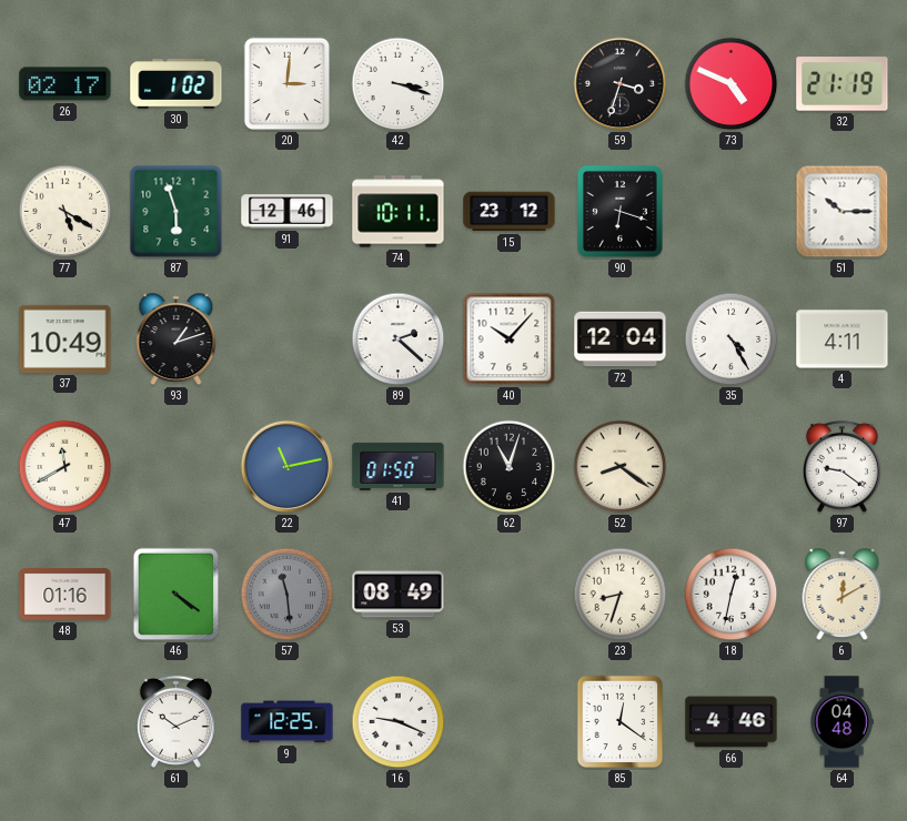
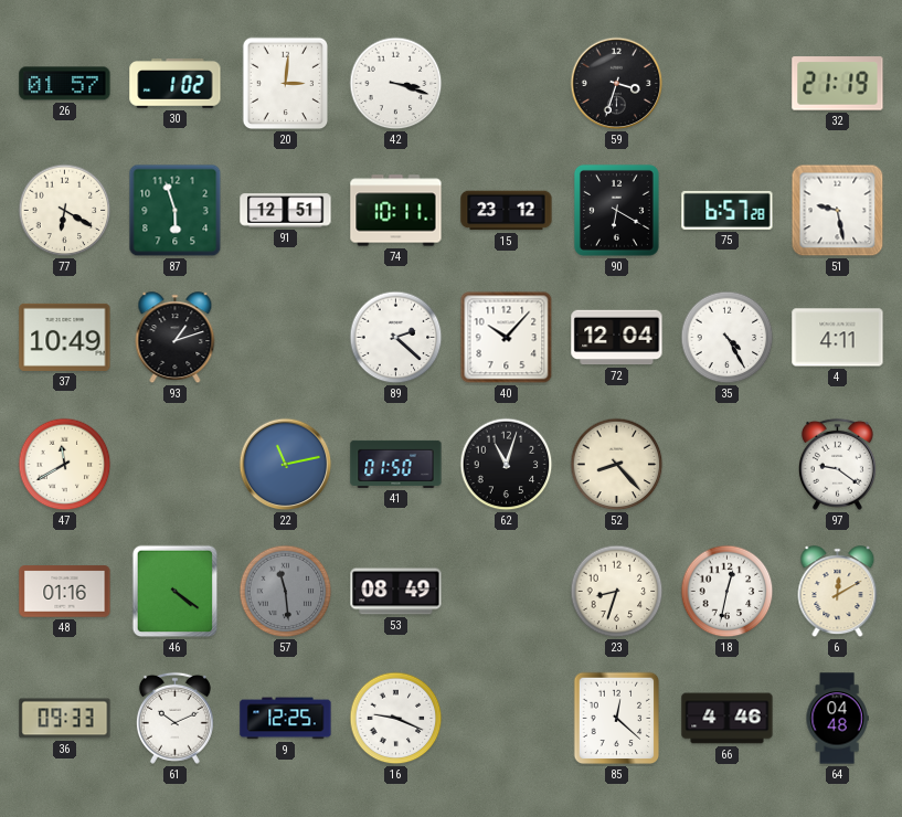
26: 02:17 -> 01:57
73: 4:49 -> none
77: 5:20 -> 6:20
91: 12:46 -> 12:51
90: 6:18 -> 6:20
75: none -> 6:57
51: 10:15 -> 9:28
52: 8:21 -> 8:23
36: none -> 09:33
85: 12:21 -> 12:22
